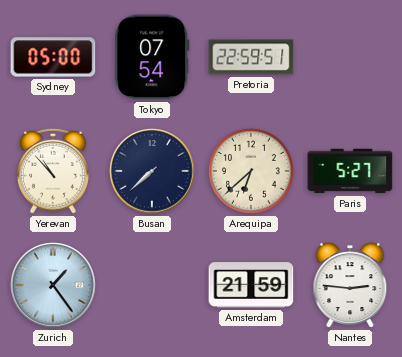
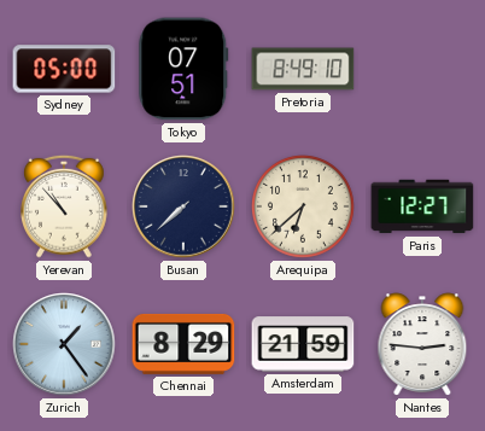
Tokyo: 07:54 -> 07:51
Pretoria: 22:59 -> 8:49
Paris: 5:27 -> 12:27
Chennai: none -> 8:29
